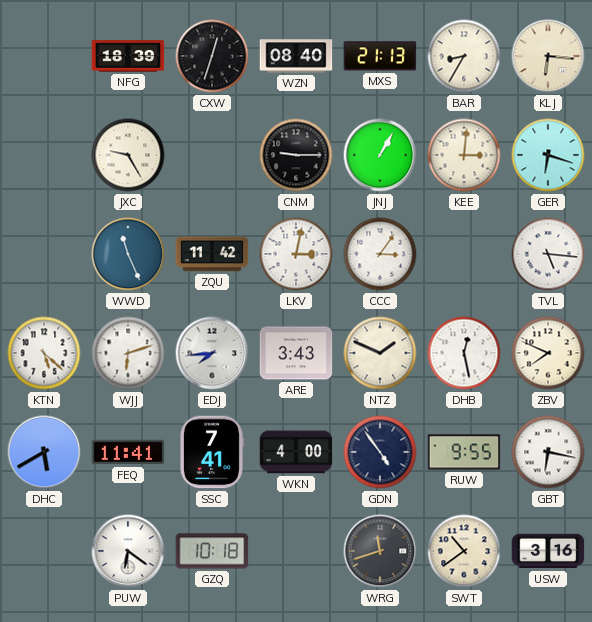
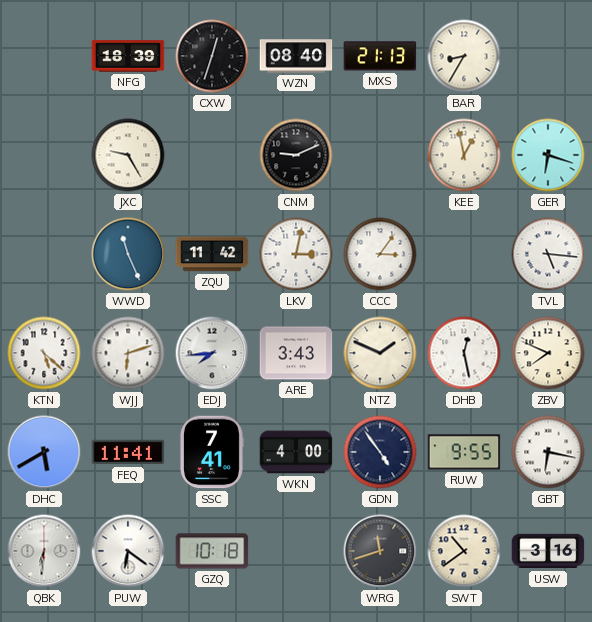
KLJ: 6:16 -> none
CNM: 9:15 -> 9:11
JNJ: 1:05 -> none
KEE: 3:01 -> 12:58
QBK: none -> 6:31
